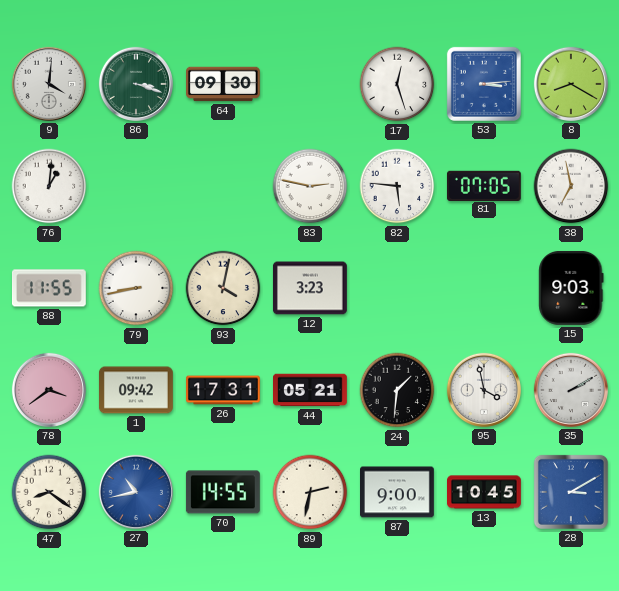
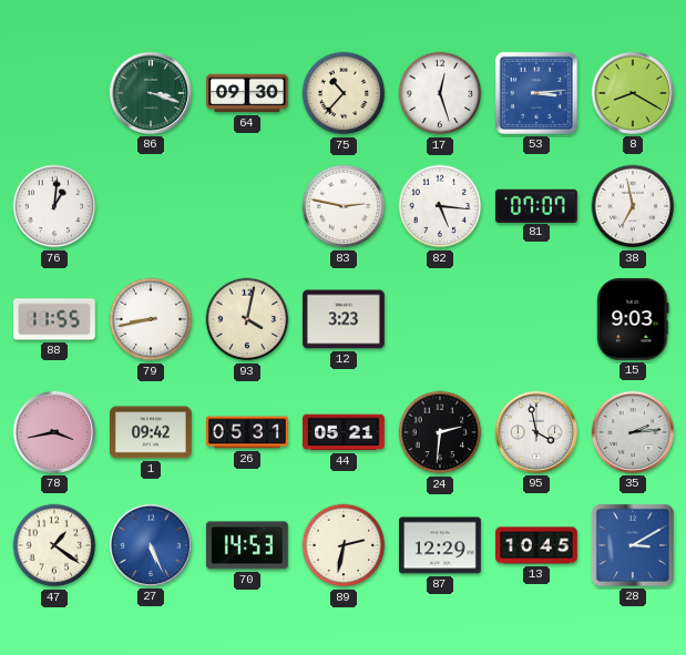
9: 4:01 -> none
75: none -> 10:37
82: 5:46 -> 5:16
81: 07:05 -> 07:07
78: 3:39 -> 3:43
26: 17:31 -> 05:31
24: 1:31 -> 2:31
35: 2:10 -> 2:14
47: 8:21 -> 1:21
27: 10:43 -> 5:26
70: 14:55 -> 14:53
87: 9:00 -> 12:29
